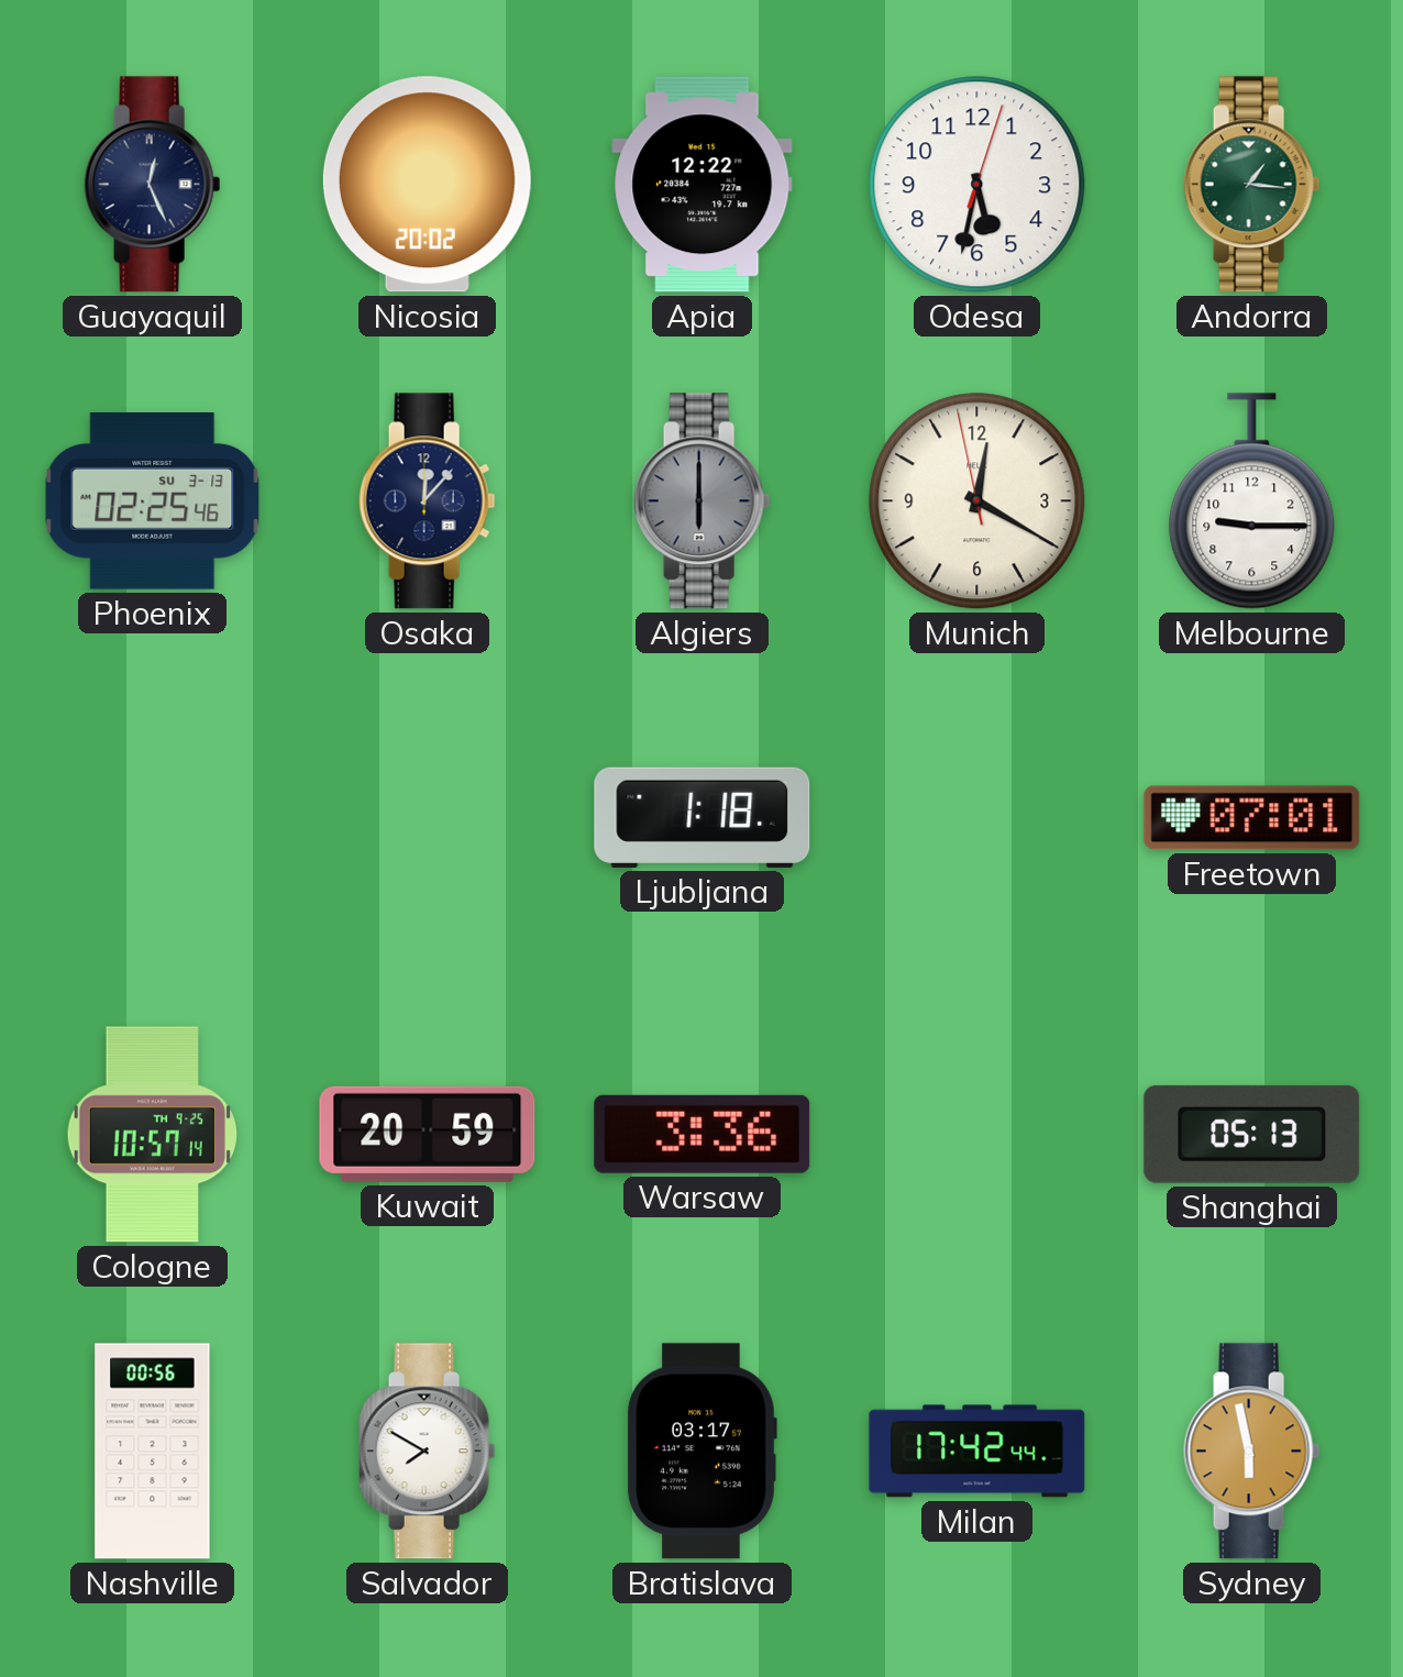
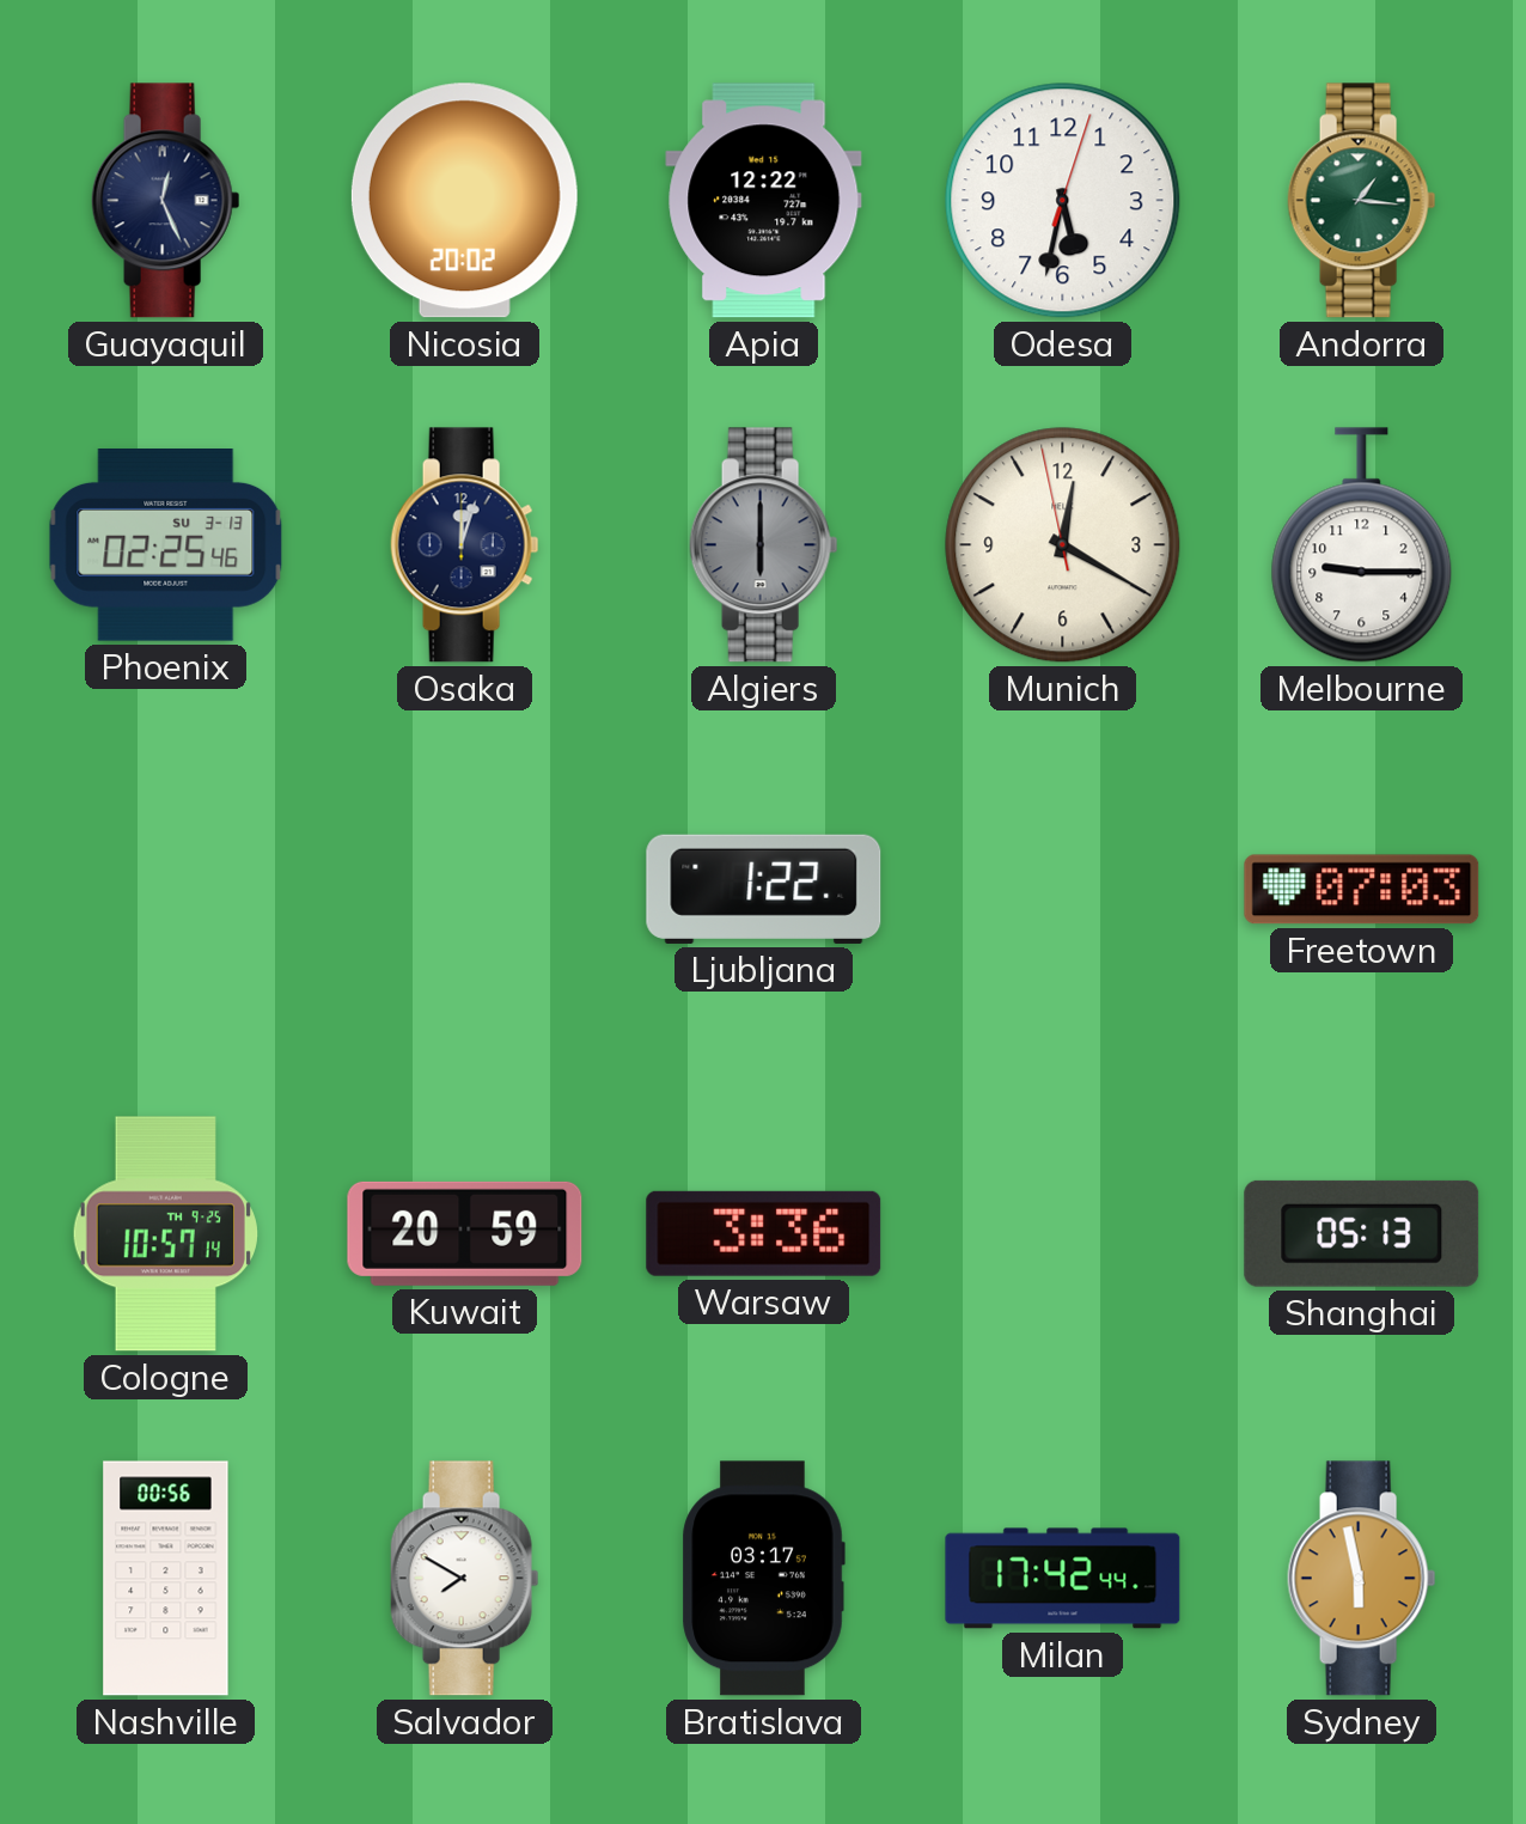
Osaka: 12:07 -> 12:03
Ljubljana: 1:18 -> 1:22
Freetown: 07:01 -> 07:03
